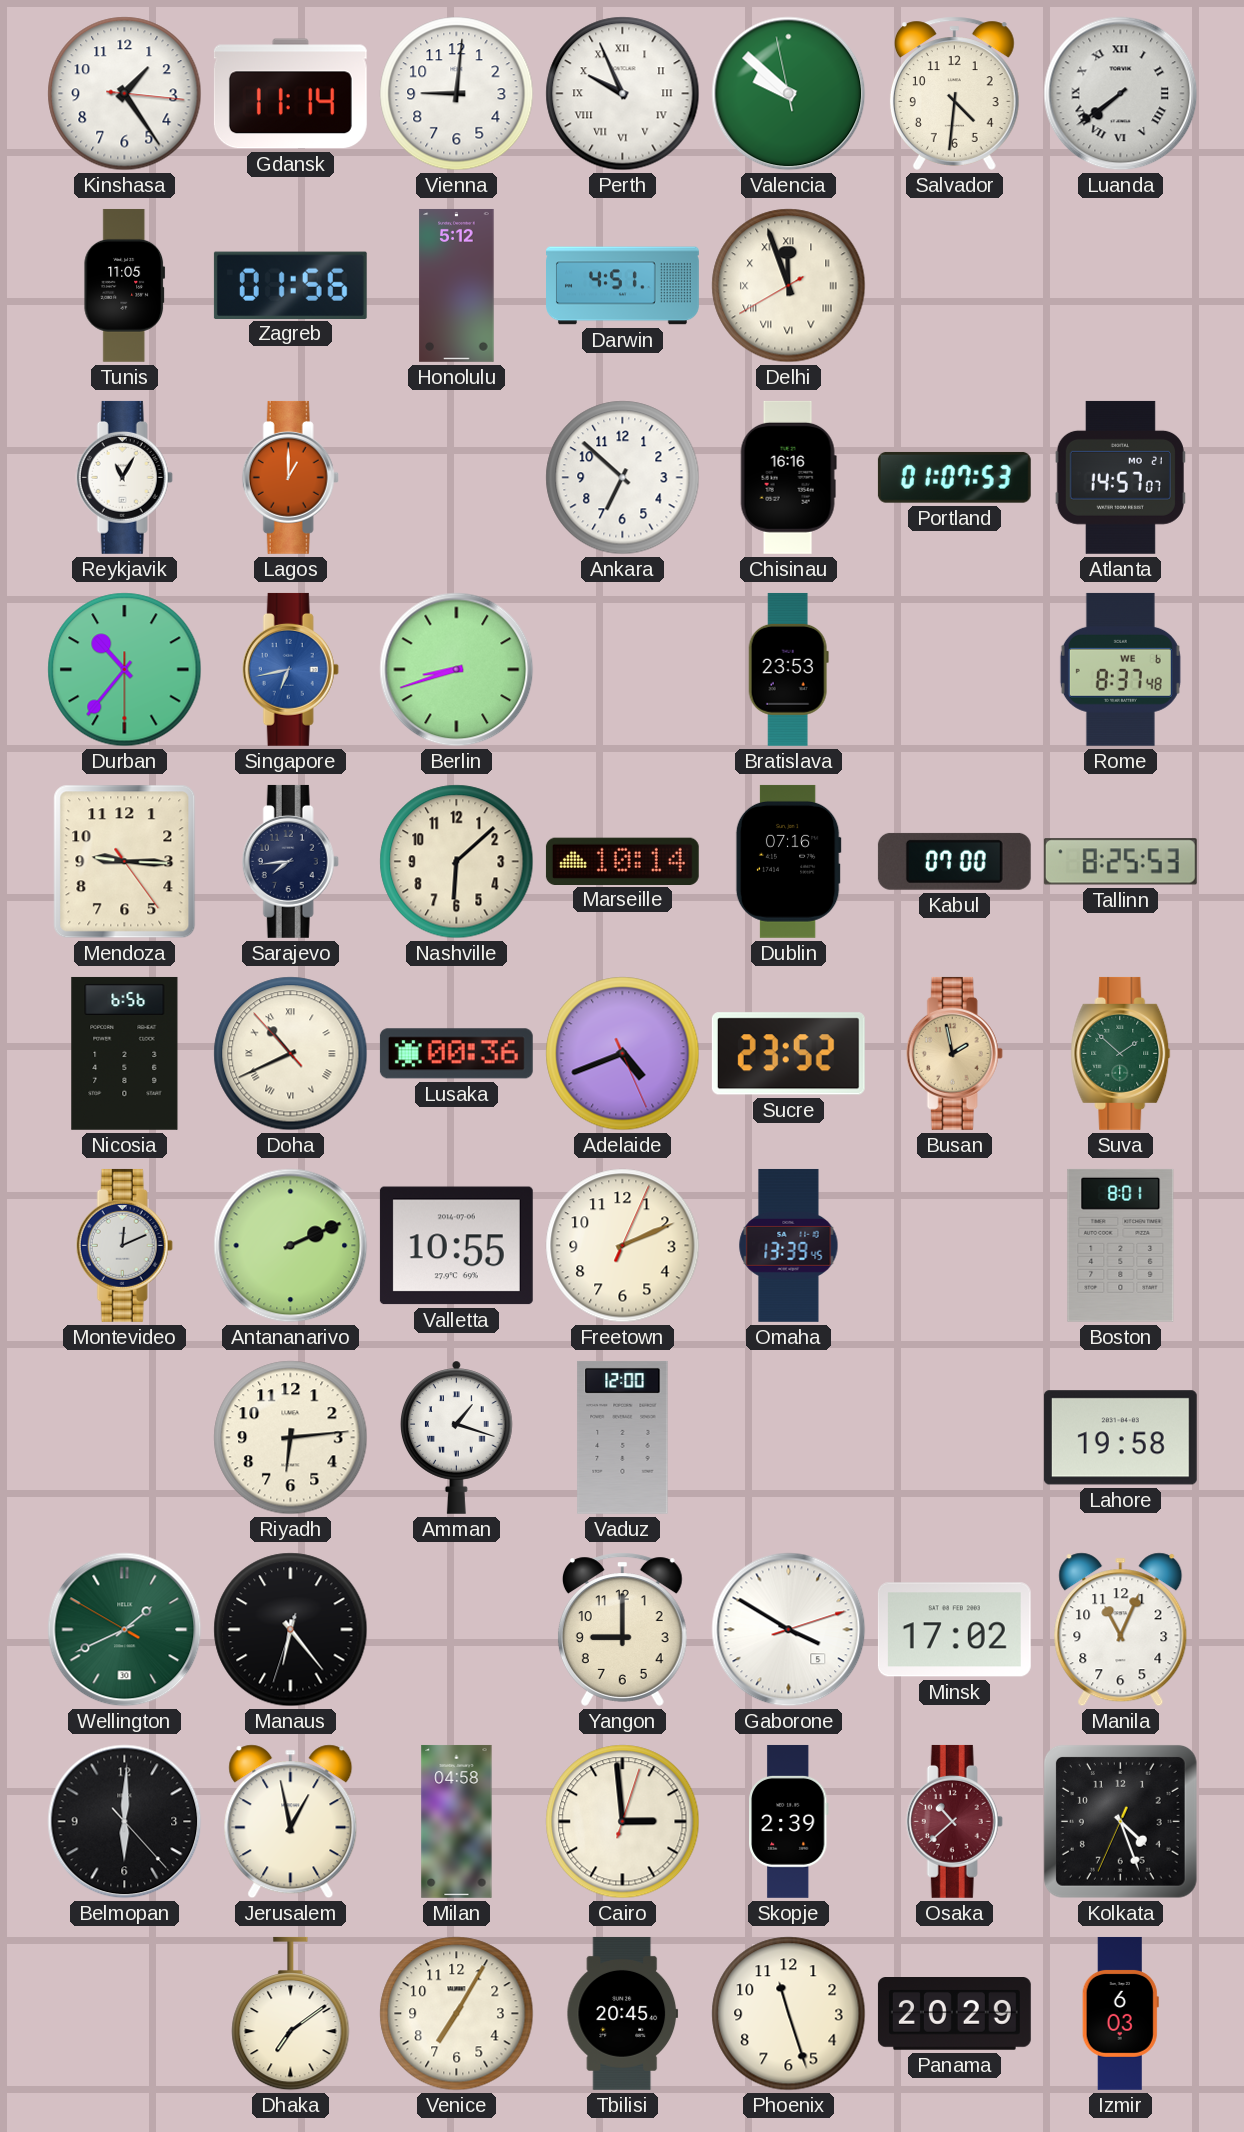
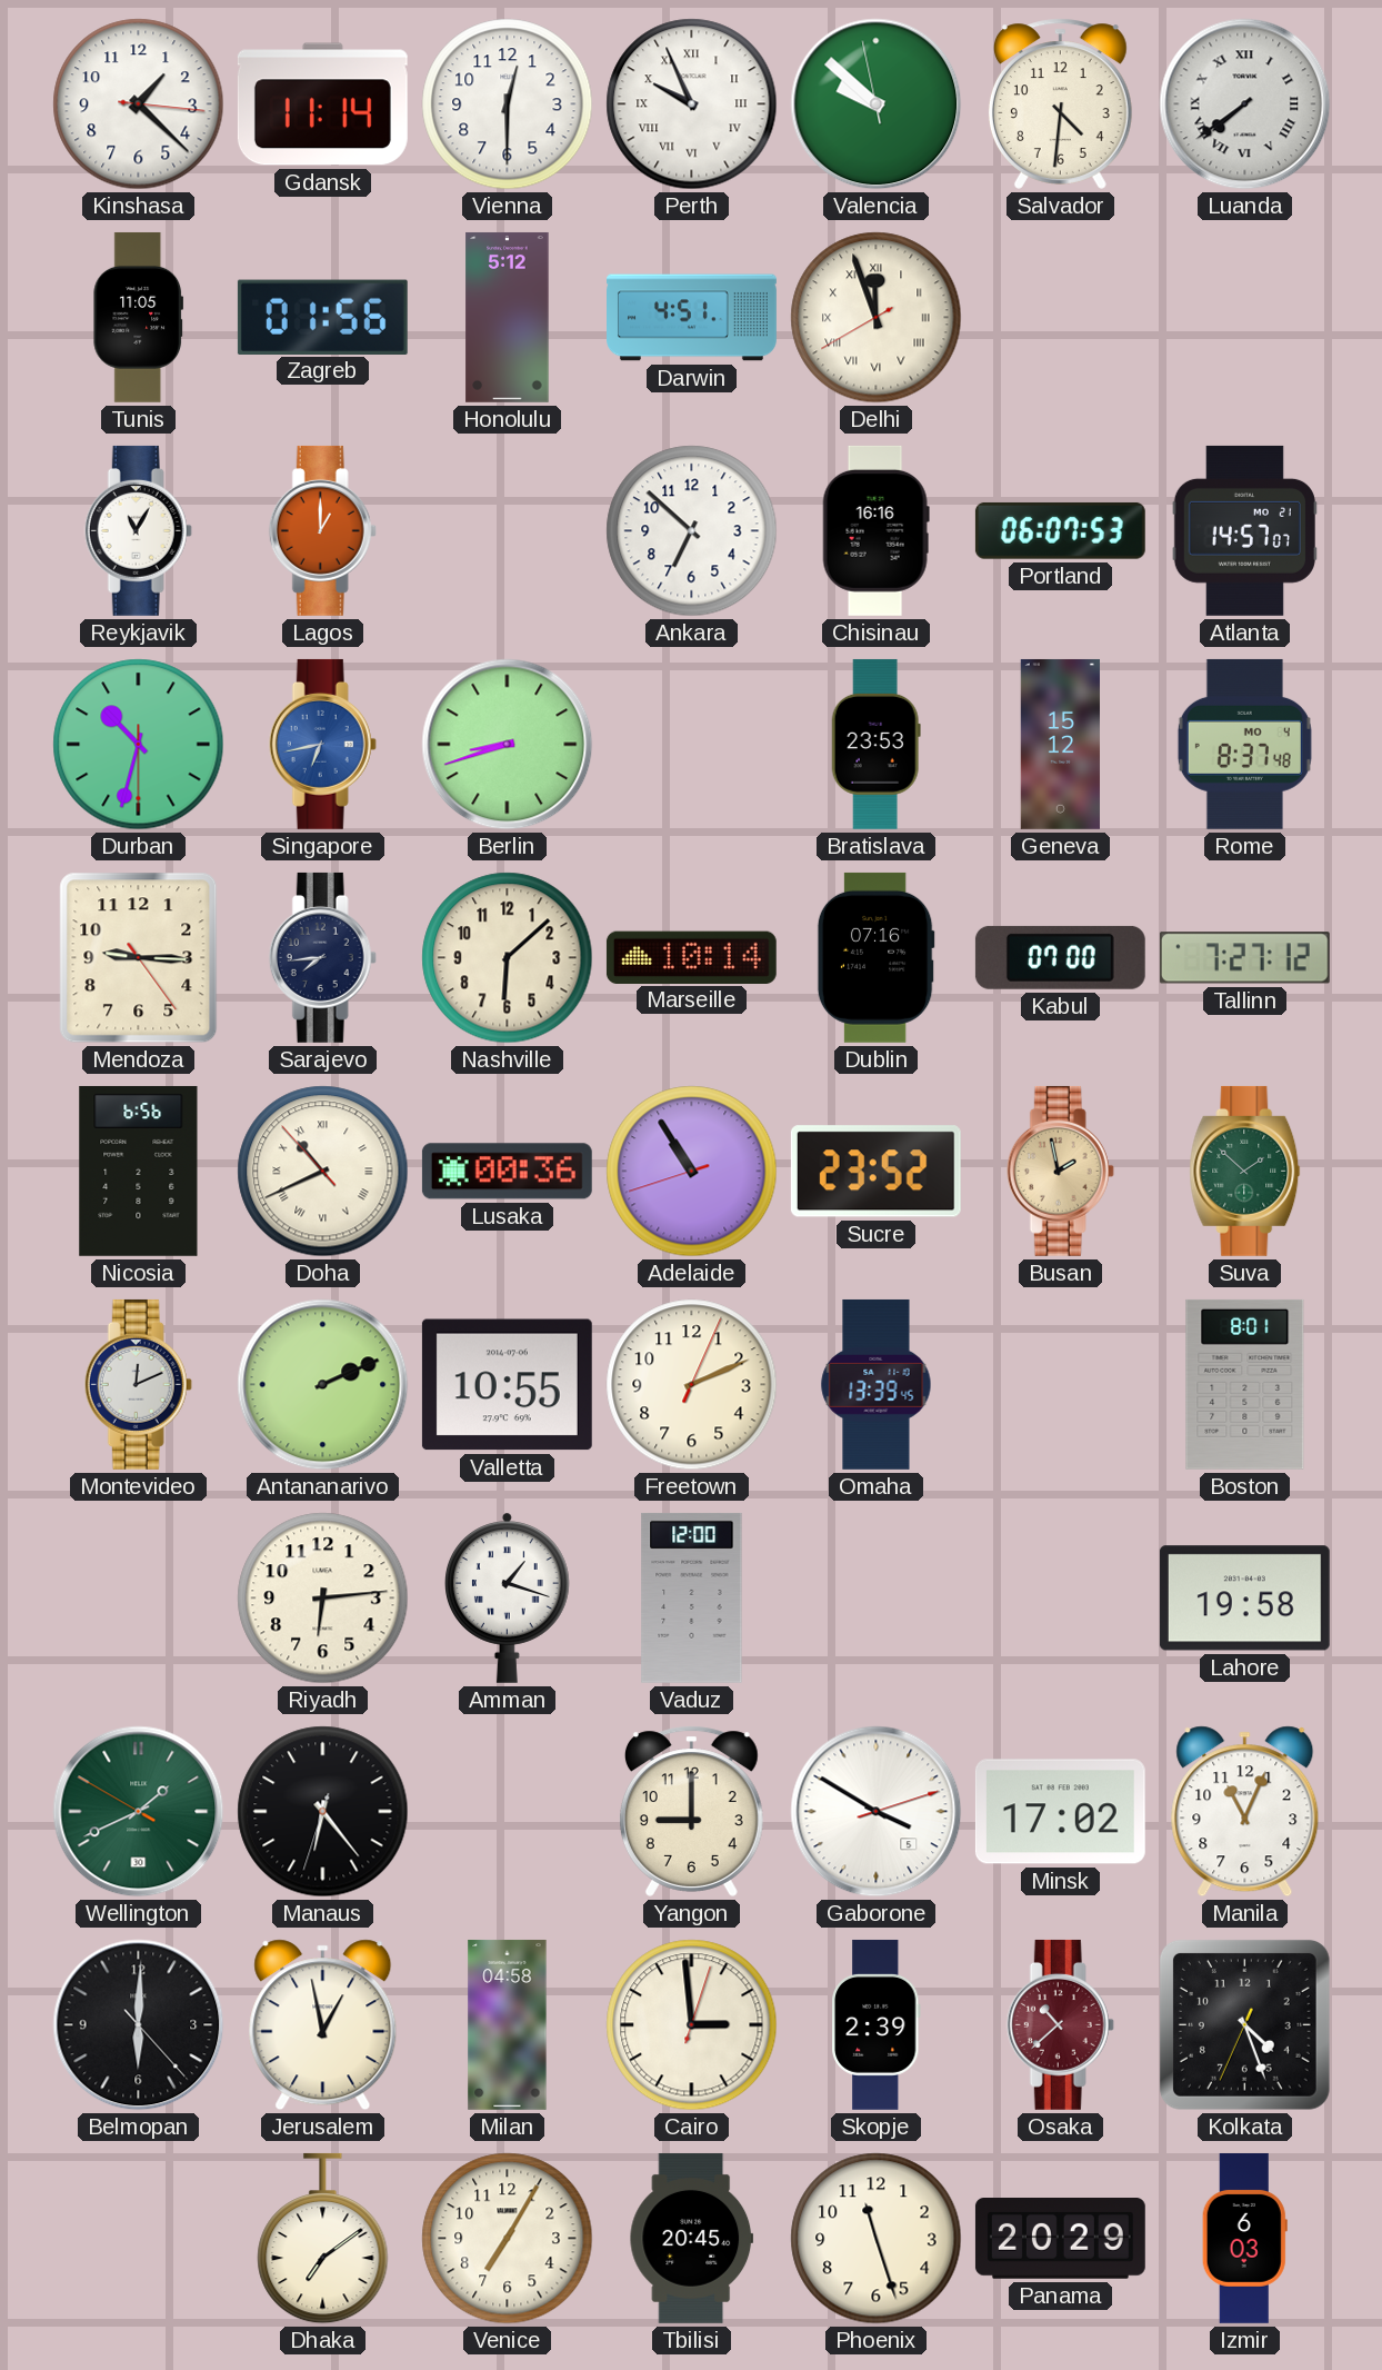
Kinshasa: 1:24 -> 1:22
Vienna: 9:01 -> 12:30
Portland: 01:07 -> 06:07
Durban: 10:36 -> 10:32
Geneva: none -> 15:12
Rome date: WE 6 -> MO 4
Tallinn: 8:25 -> 7:27
Adelaide: 4:41 -> 10:54
